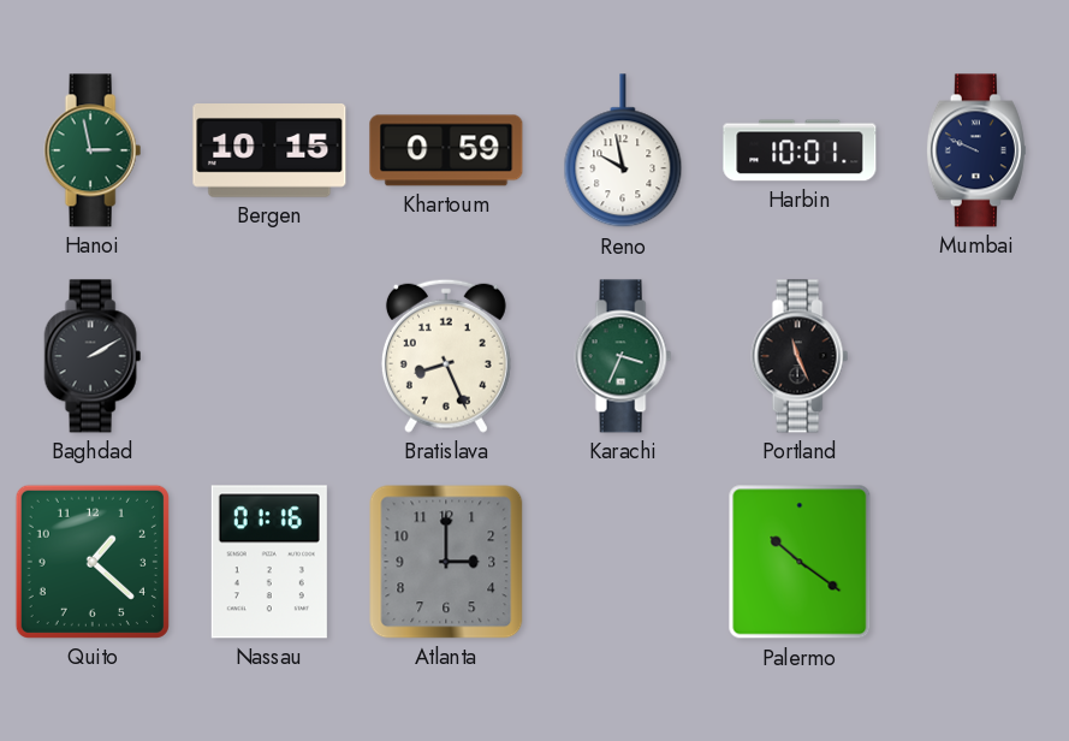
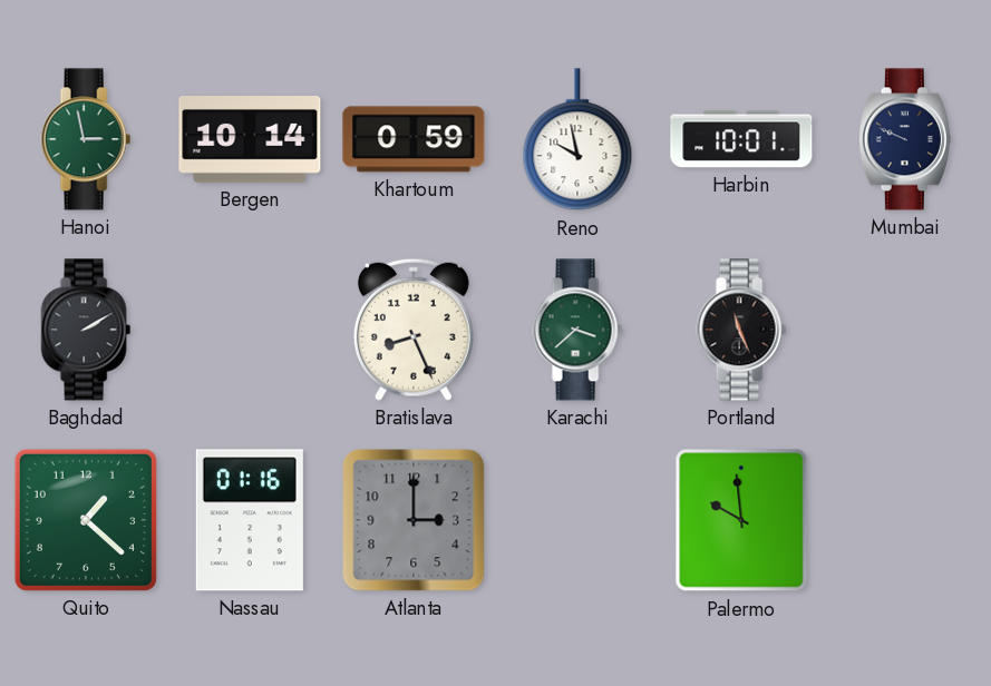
Bergen: 10:15 -> 10:14
Karachi: 3:34 -> 3:38
Palermo: 10:21 -> 9:59
